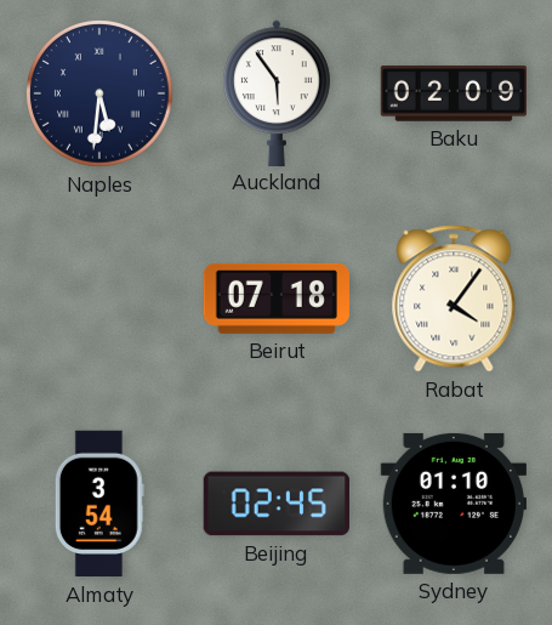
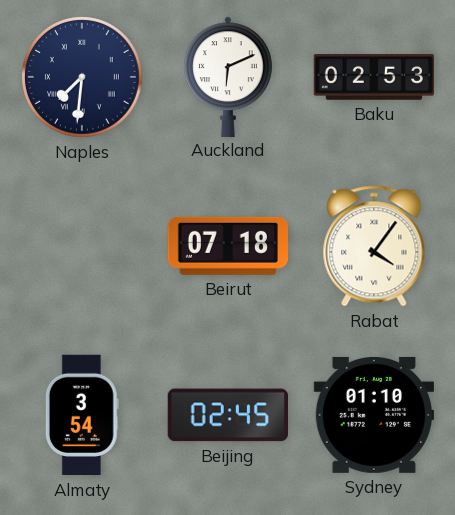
Naples: 5:31 -> 7:31
Auckland: 5:54 -> 6:11
Baku: 02:09 -> 02:53
